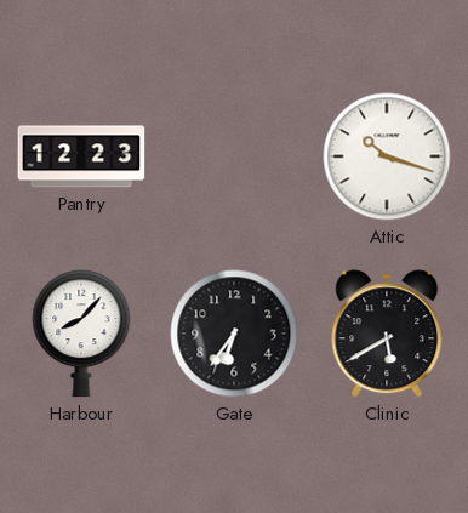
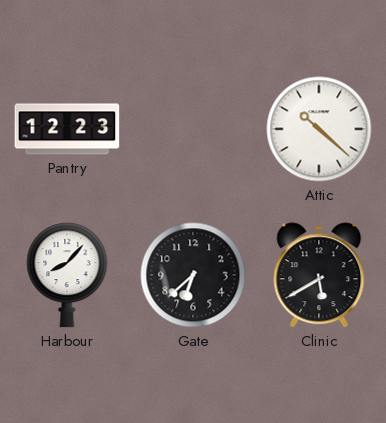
Attic: 10:18 -> 10:22
Gate: 6:36 -> 6:38
